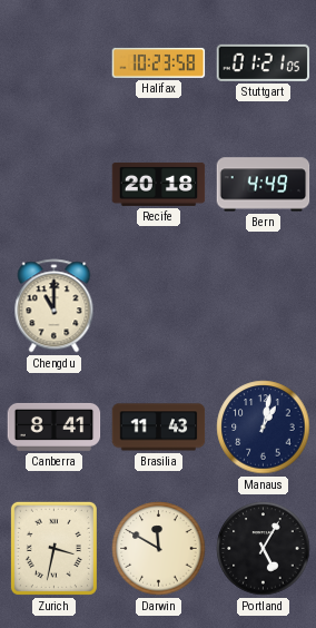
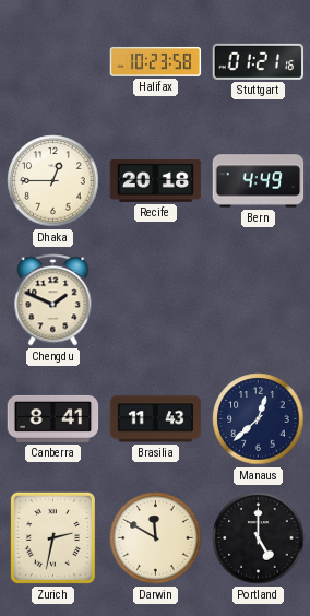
Stuttgart: 01:21:05 -> 01:21:16
Dhaka: none -> 12:45
Chengdu: 11:00 -> 1:49
Manaus: 1:02 -> 12:38
Zurich: 3:32 -> 2:32
Portland: 5:05 -> 5:00
